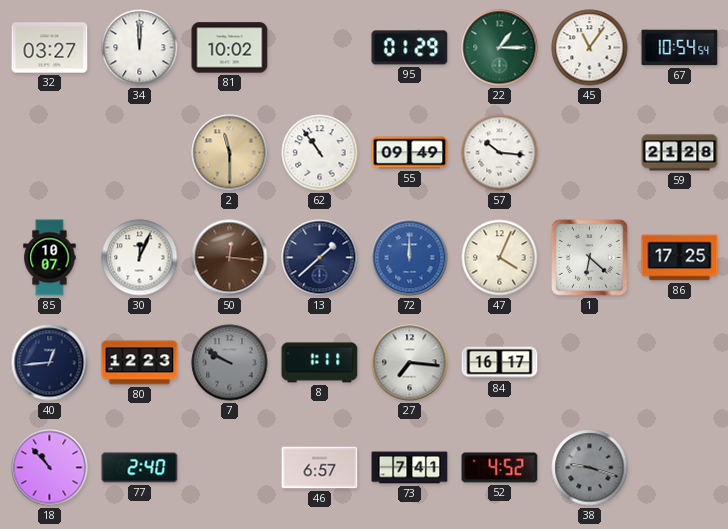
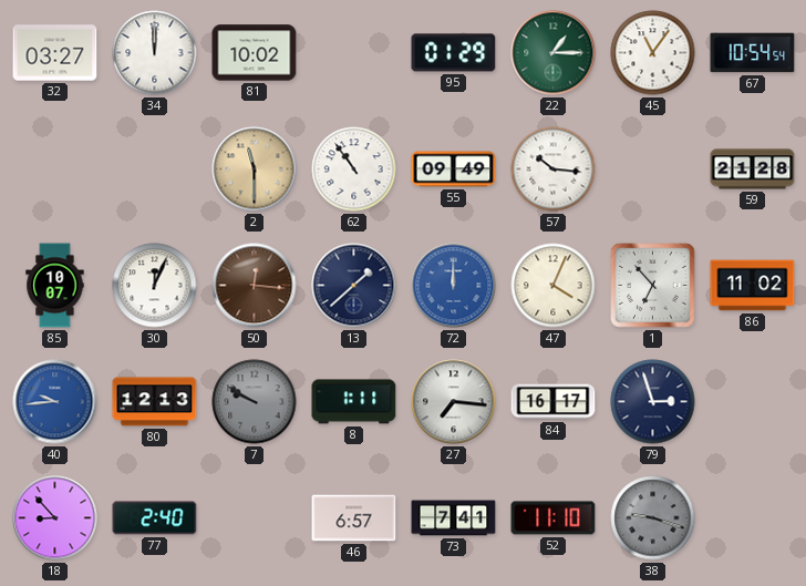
1: 6:22 -> 6:53
86: 17:25 -> 11:02
40: 12:44 -> 9:44
40 dial: navy -> blue
80: 12:23 -> 12:13
79: none -> 2:57
18: 10:53 -> 8:53
52: 4:52 -> 11:10
